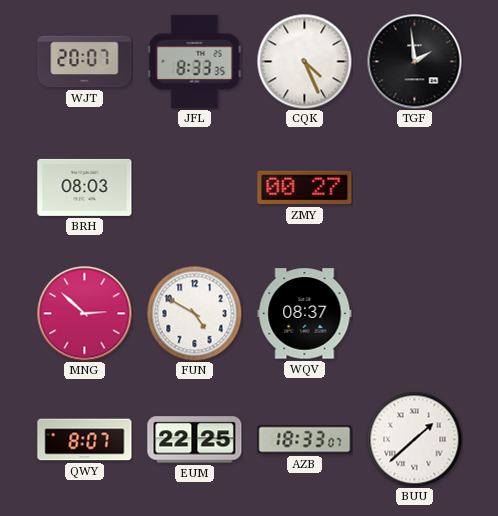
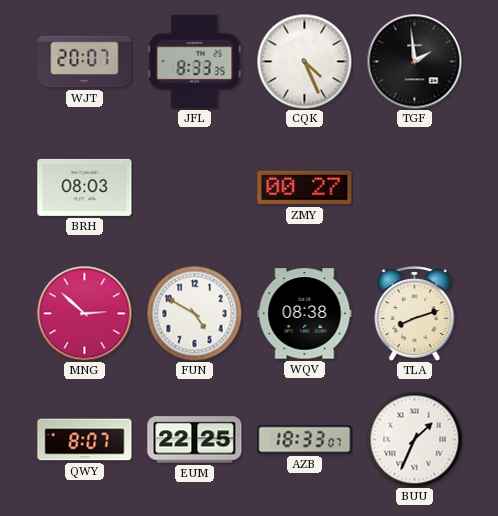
WQV: 08:37 -> 08:38
TLA: none -> 8:12
BUU: 1:38 -> 1:34
